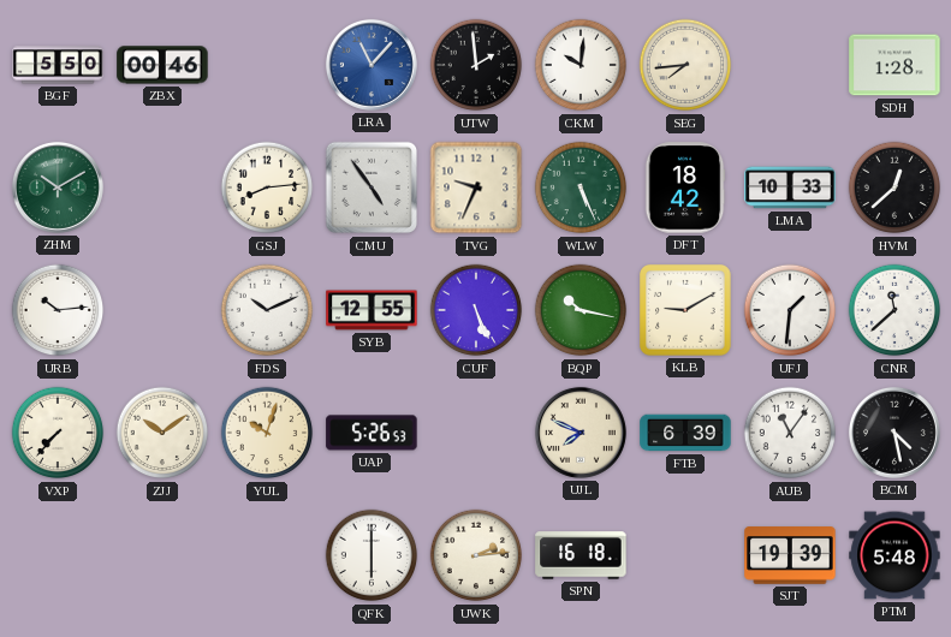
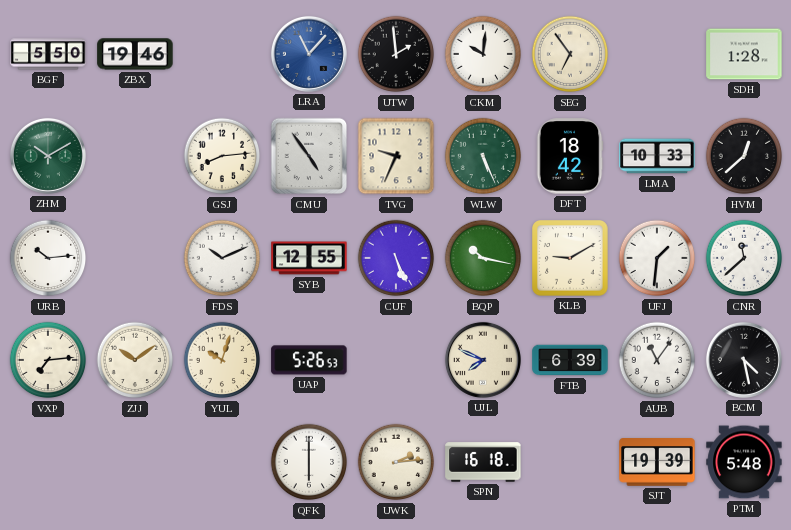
ZBX: 00:46 -> 19:46
SEG: 7:44 -> 6:54
VXP: 7:37 -> 7:14
